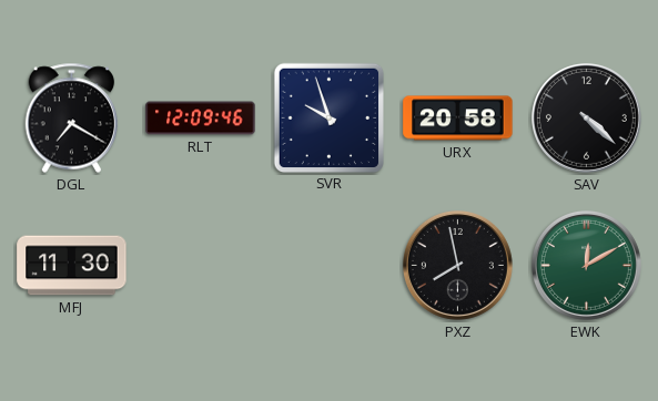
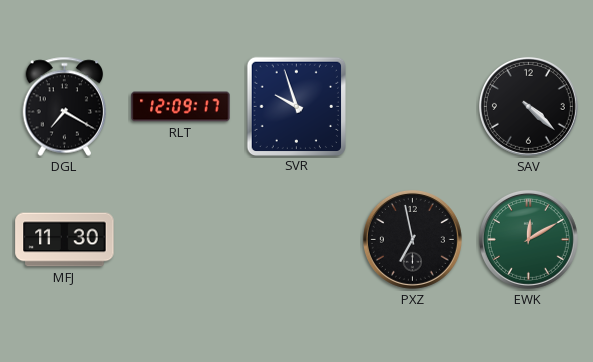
RLT: 12:09:46 -> 12:09:17
URX: 20:58 -> none
PXZ: 7:58 -> 6:58
